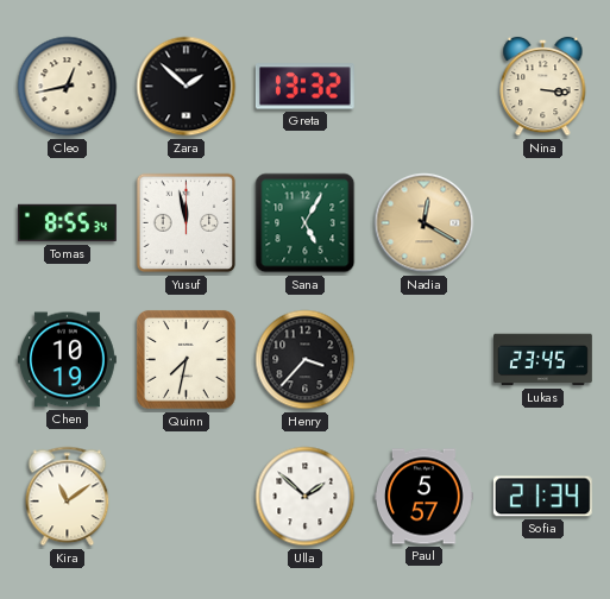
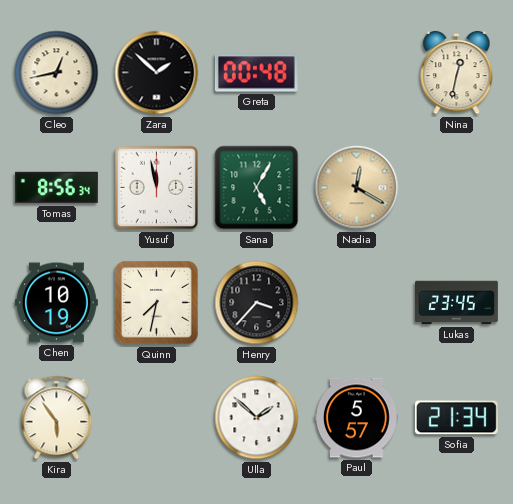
Greta: 13:32 -> 00:48
Nina: 3:16 -> 12:32
Tomas: 8:55 -> 8:56
Kira: 11:09 -> 5:54
